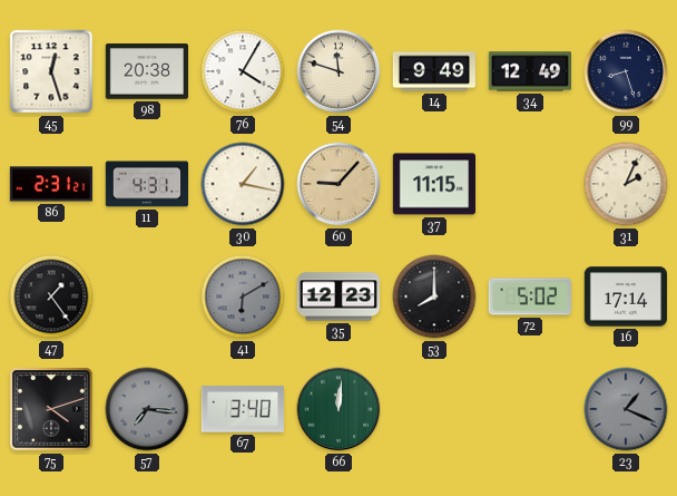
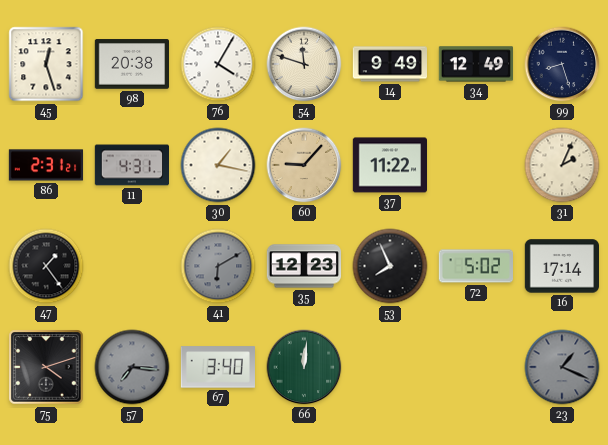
37: 11:15 -> 11:22
53: 8:00 -> 7:56
